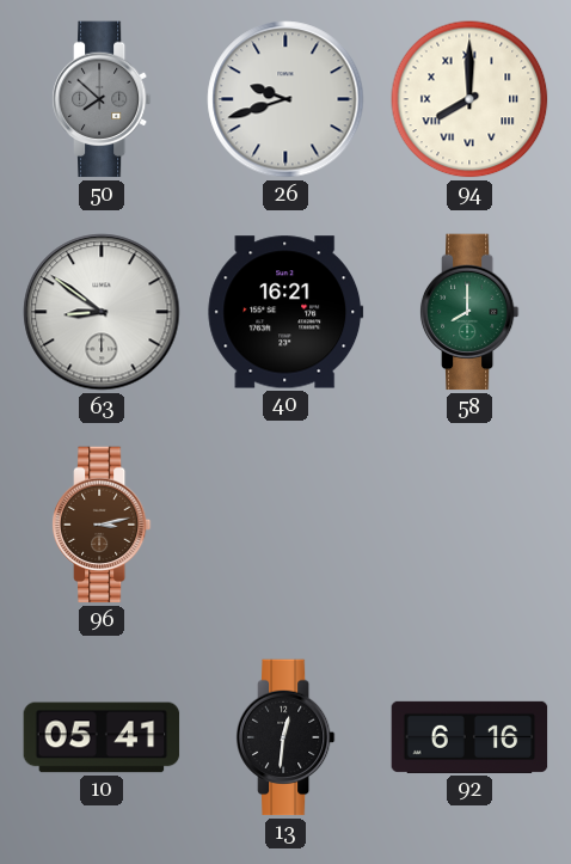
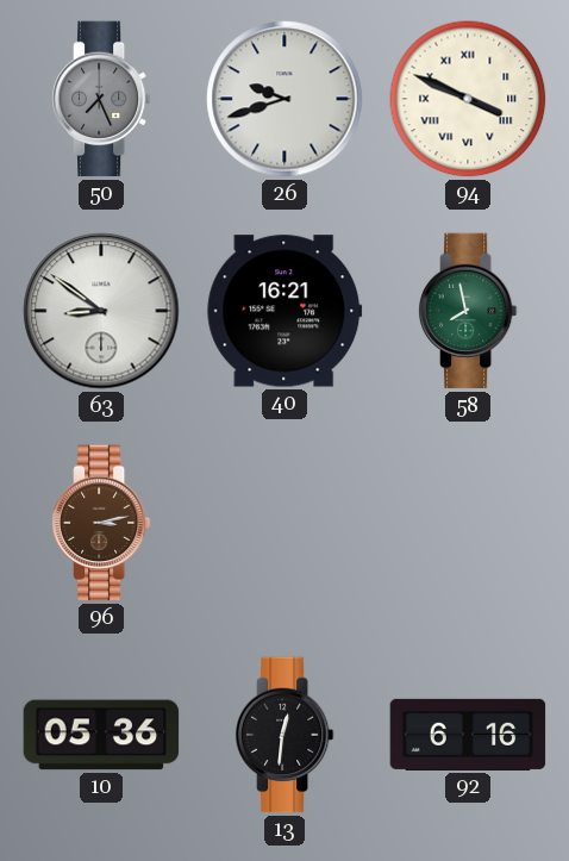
50: 7:52 -> 7:26
94: 8:00 -> 3:49
58: 8:00 -> 7:58
10: 05:41 -> 05:36
